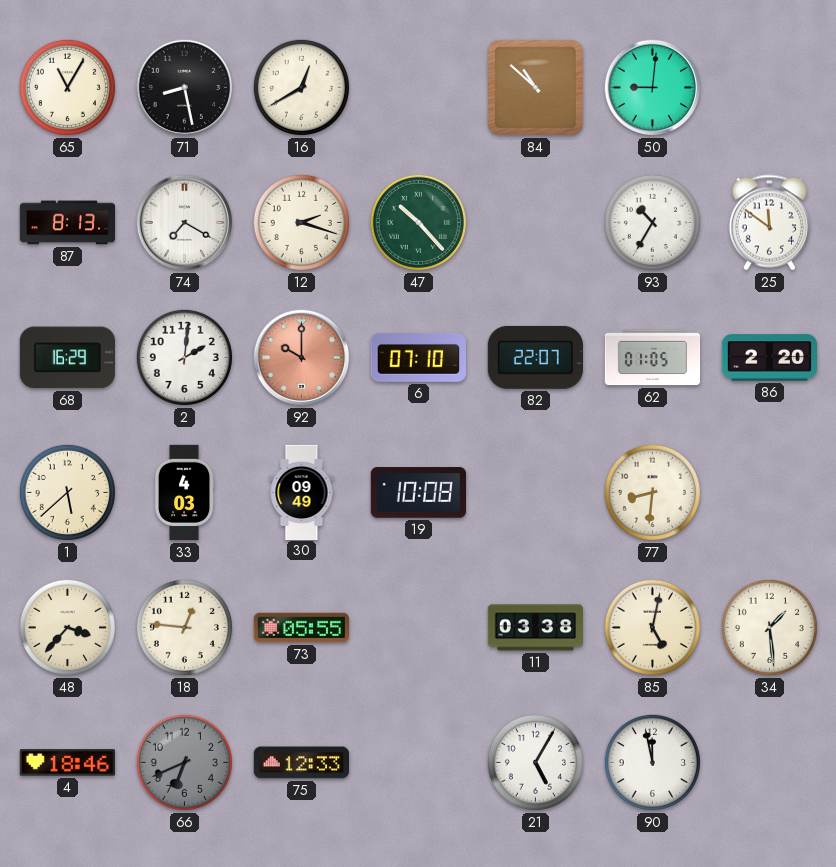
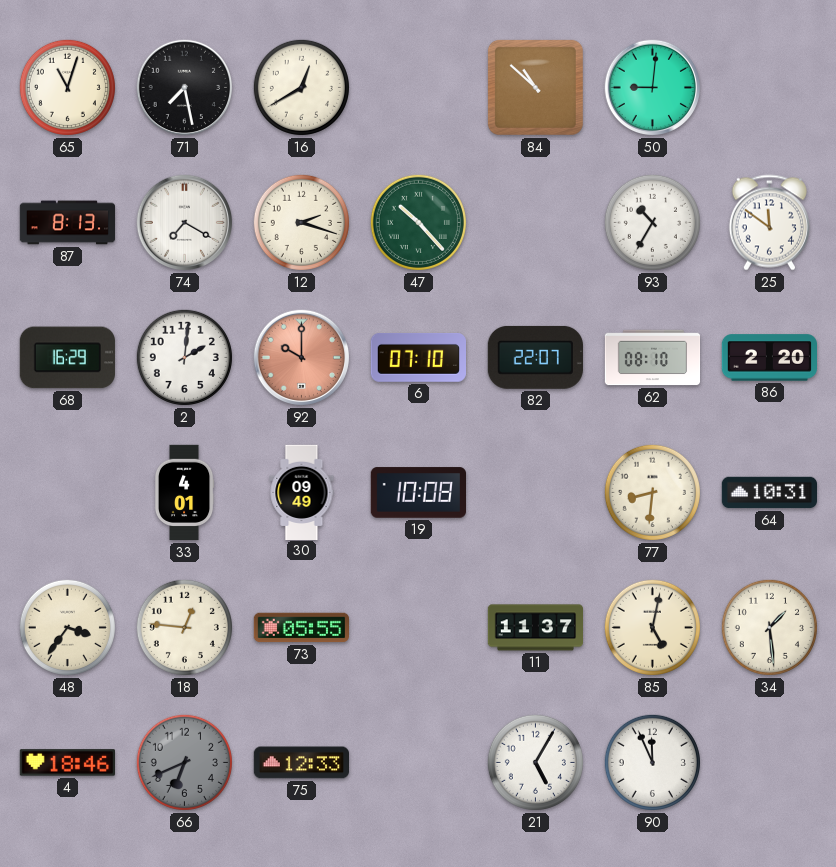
65: 11:05 -> 11:03
71: 8:28 -> 7:28
62: 01:05 -> 08:10
1: 5:38 -> none
33: 4:03 -> 4:01
64: none -> 10:31
48: 3:37 -> 3:36
11: 03:38 -> 11:37
90: 11:58 -> 11:56
